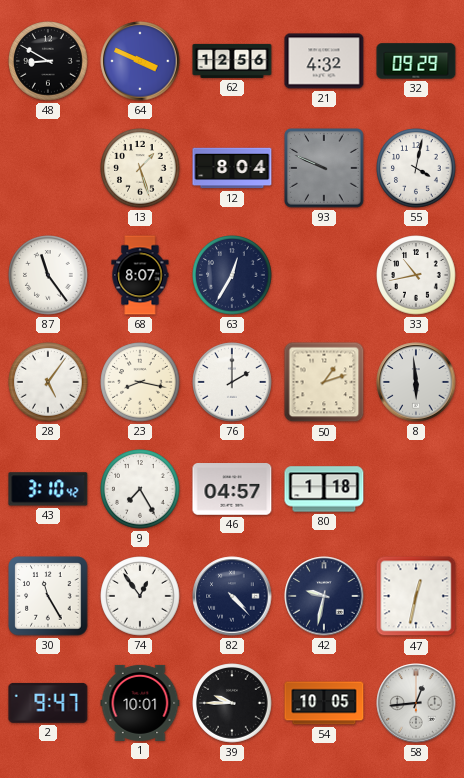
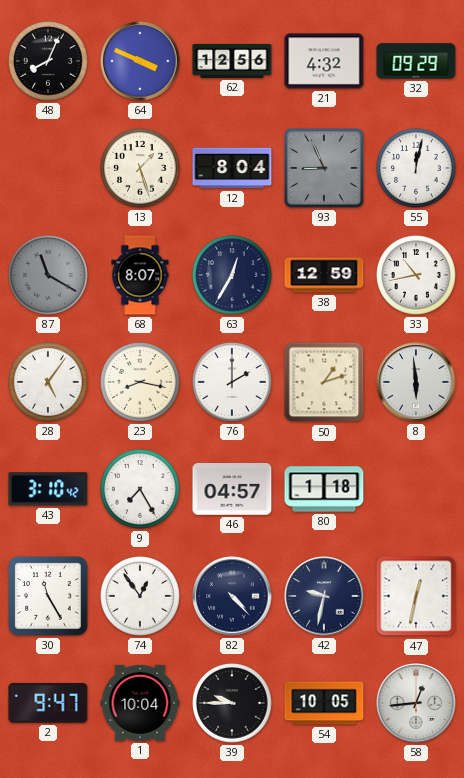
48: 8:50 -> 8:04
93: 9:49 -> 8:56
55: 4:02 -> 12:02
87: 11:24 -> 11:20
87 dial: white -> grey
38: none -> 12:59
1: 10:01 -> 10:04
